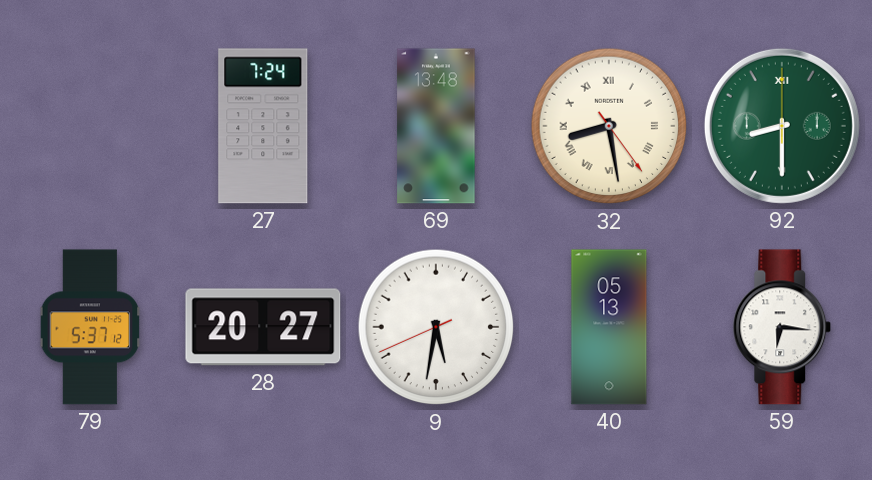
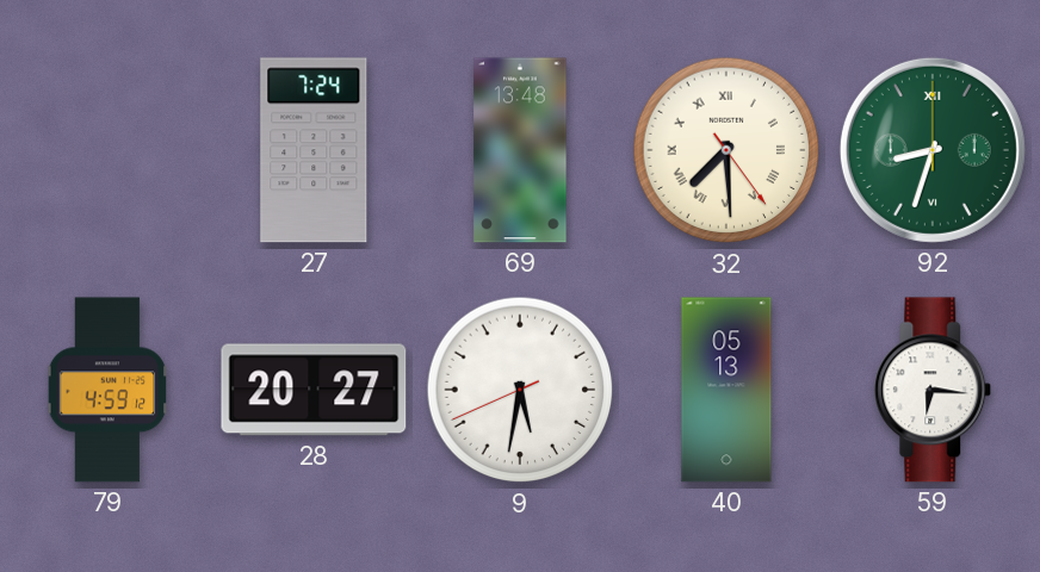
32: 8:28 -> 7:29
92: 8:30 -> 8:33
79: 5:37 -> 4:59
